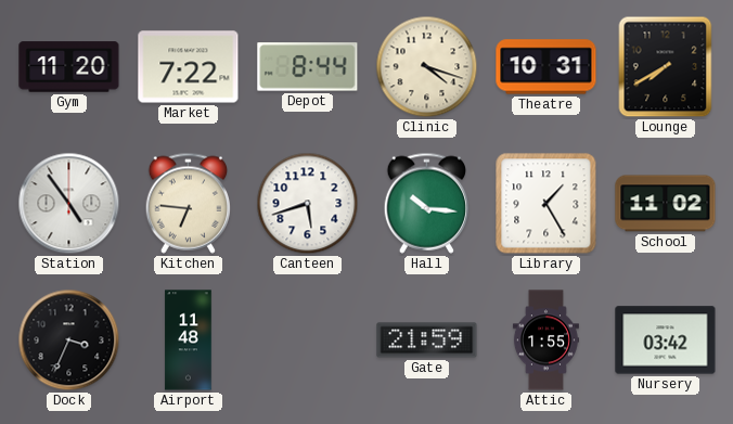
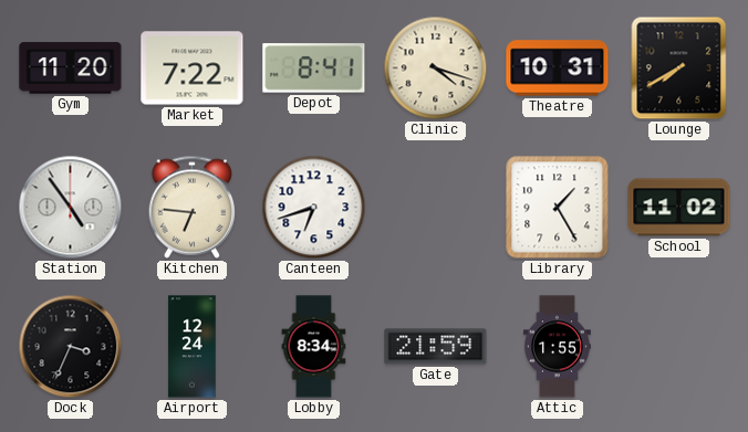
Depot: 8:44 -> 8:41
Canteen: 5:42 -> 6:42
Hall: 10:16 -> none
Airport: 11:48 -> 12:24
Lobby: none -> 8:34
Nursery: 03:42 -> none
